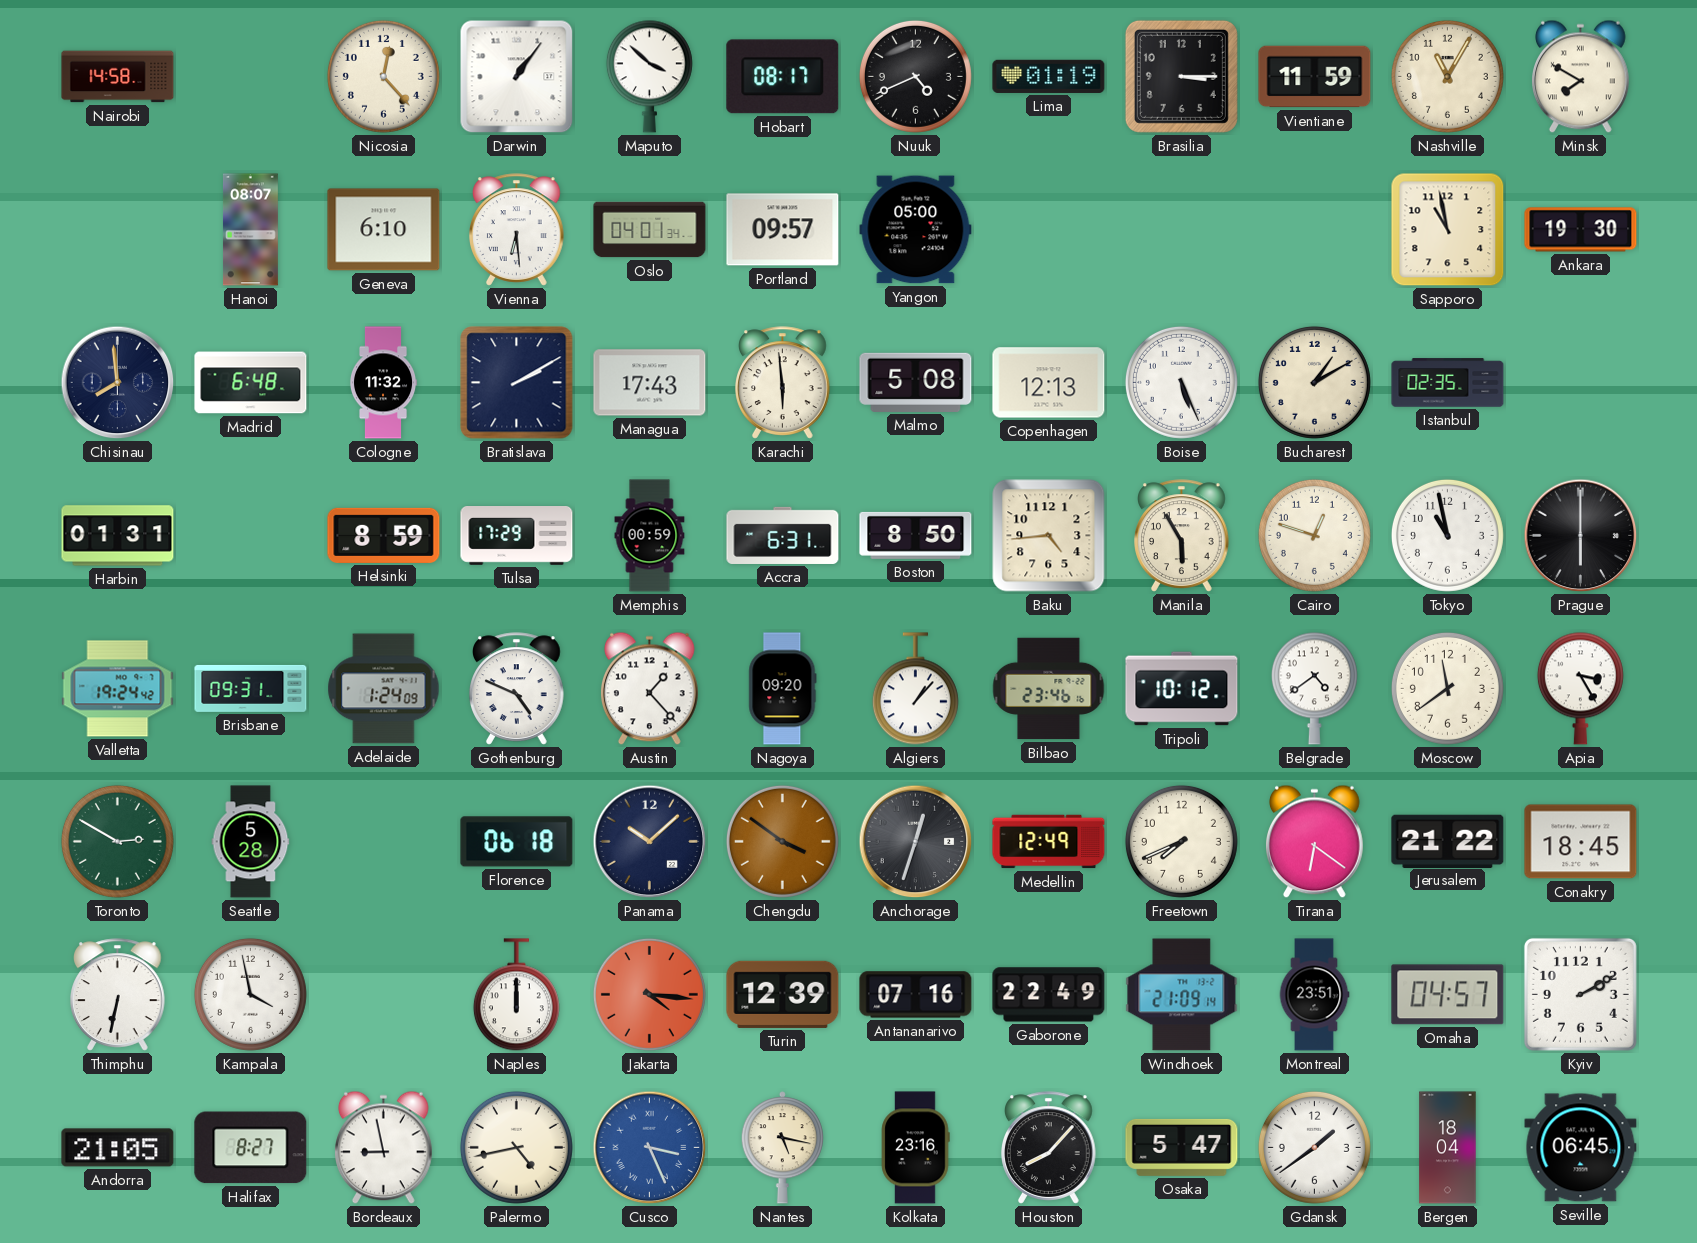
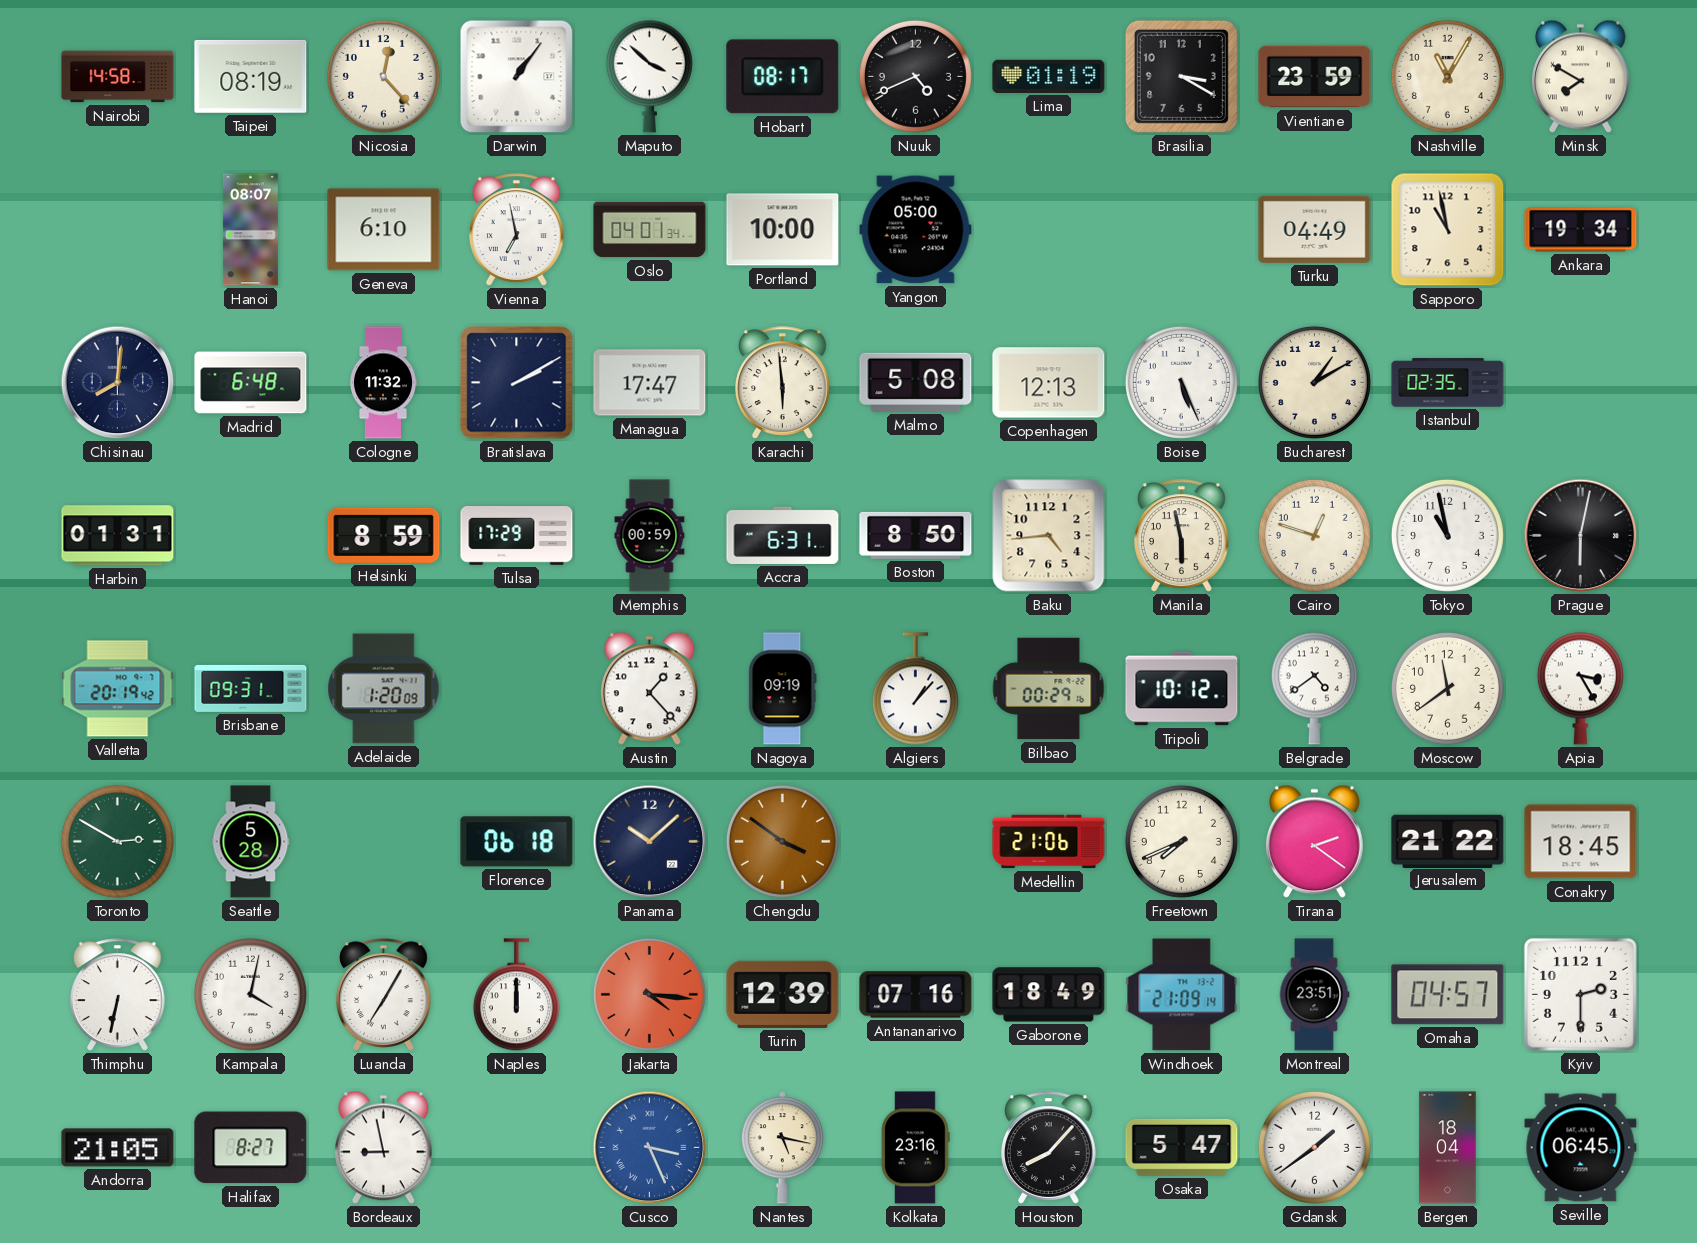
Taipei: none -> 08:19
Brasilia: 3:15 -> 3:20
Vientiane: 11:59 -> 23:59
Vienna: 6:29 -> 6:58
Portland: 09:57 -> 10:00
Turku: none -> 04:49
Ankara: 19:30 -> 19:34
Chisinau: 7:59 -> 8:01
Managua: 17:43 -> 17:47
Manila: 5:55 -> 5:58
Prague: 6:00 -> 6:02
Valletta: 19:24 -> 20:19
Adelaide: 1:24 -> 1:20
Gothenburg: 4:49 -> none
Nagoya: 09:20 -> 09:19
Bilbao: 23:46 -> 00:29
Anchorage: 12:33 -> none
Medellin: 12:49 -> 21:06
Tirana: 6:21 -> 2:21
Kampala: 3:58 -> 4:02
Luanda: none -> 7:05
Gaborone: 22:49 -> 18:49
Kyiv: 2:10 -> 2:30
Palermo: 4:43 -> none
